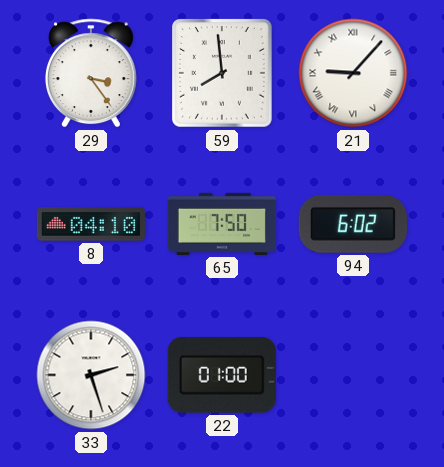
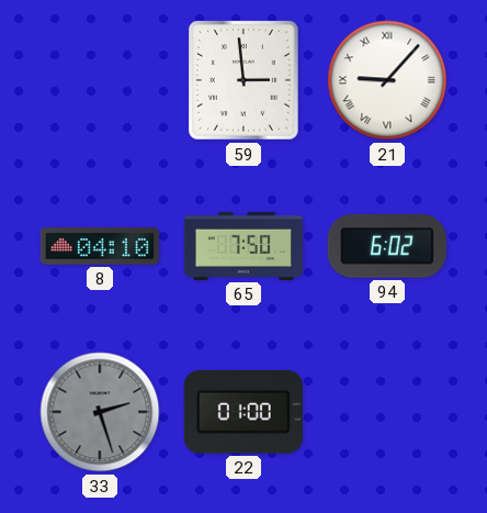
29: 3:24 -> none
59: 7:59 -> 2:59
33 dial: white -> grey
